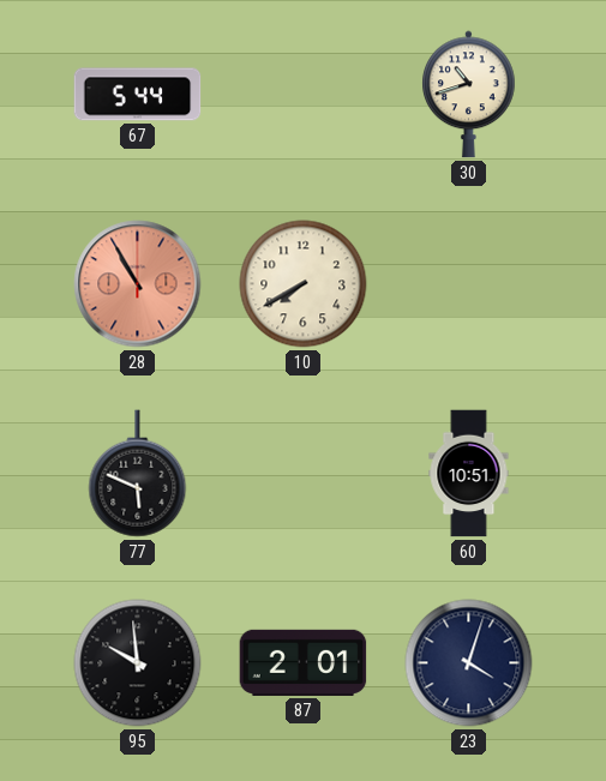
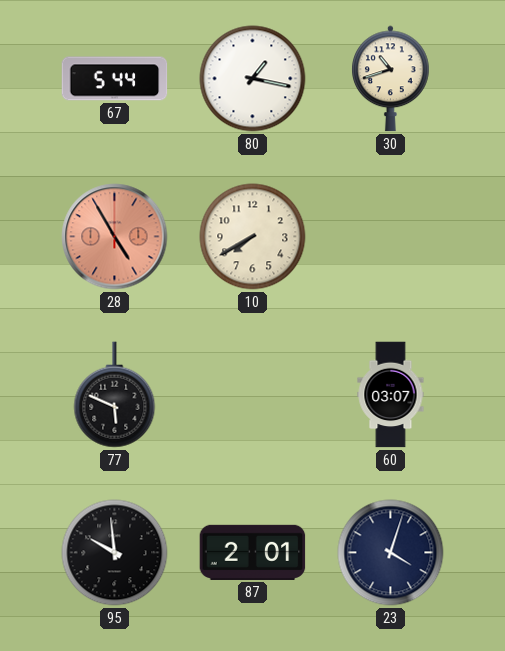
80: none -> 1:17
28: 10:55 -> 4:55
60: 10:51 -> 03:07
